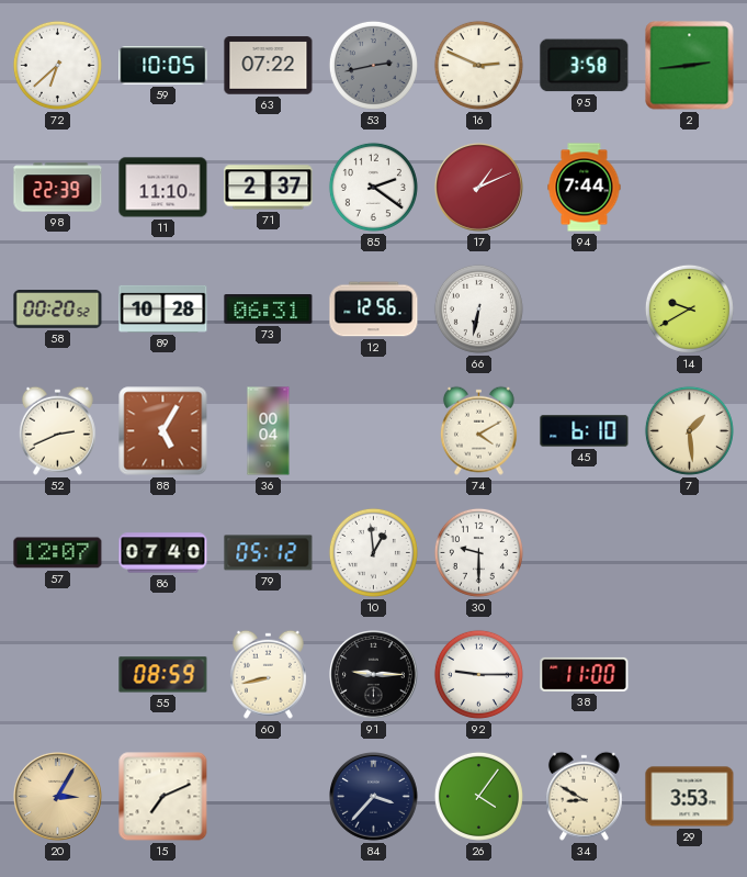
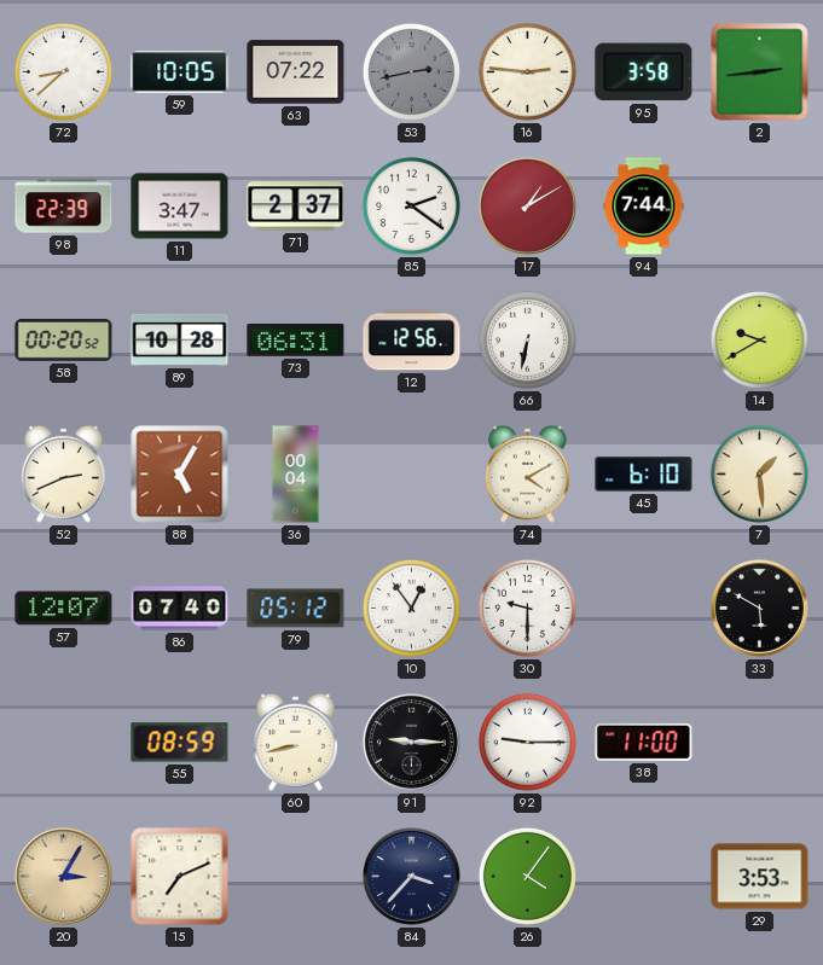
72: 6:38 -> 8:38
16: 2:49 -> 2:46
11: 11:10 -> 3:47
17: 1:11 -> 1:10
10: 12:59 -> 12:54
33: none -> 5:50
34: 8:50 -> none
